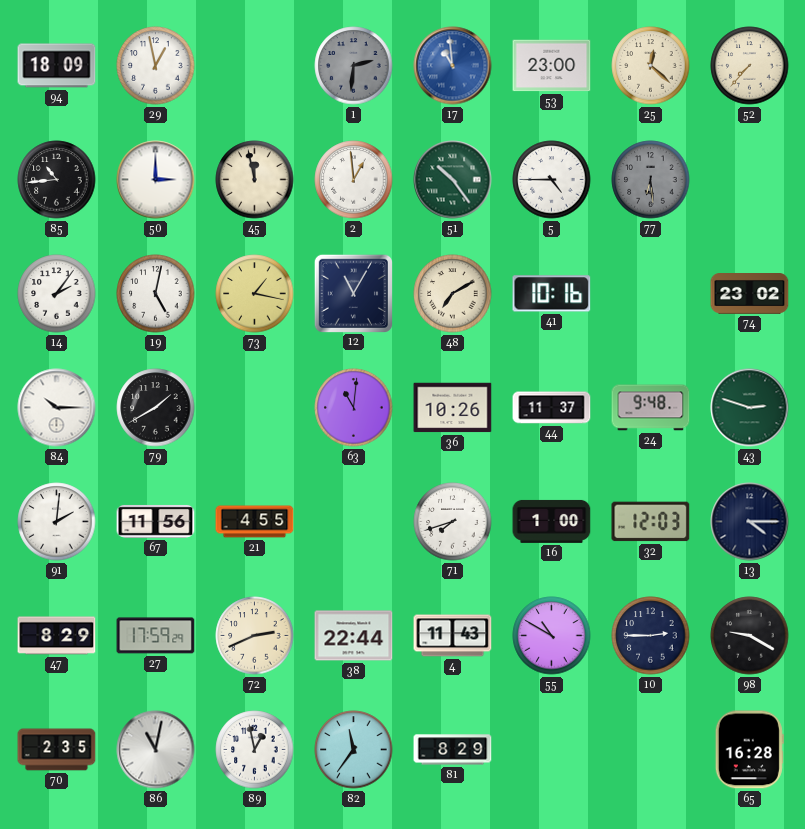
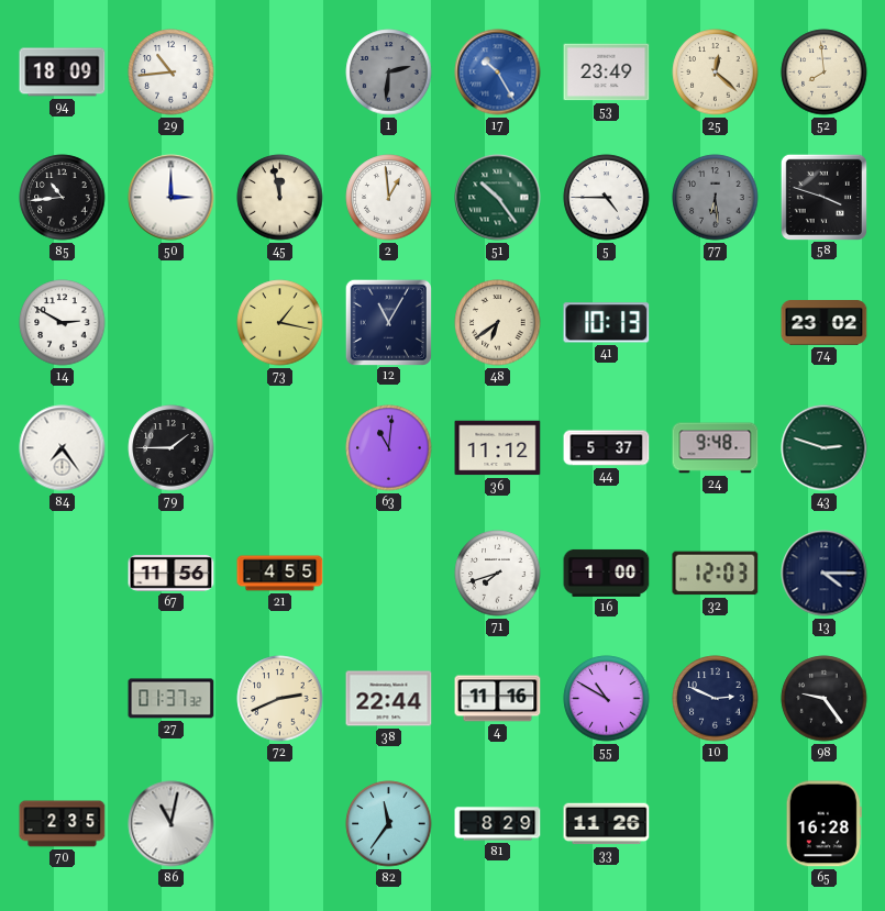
29: 12:58 -> 10:44
17: 10:59 -> 10:25
53: 23:00 -> 23:49
52: 7:37 -> 7:59
58: none -> 3:48
14: 2:06 -> 2:50
19: 5:02 -> none
48: 7:10 -> 6:39
41: 10:16 -> 10:13
84: 10:15 -> 7:24
79: 1:40 -> 1:45
36: 10:26 -> 11:12
44: 11:37 -> 5:37
91: 2:01 -> none
47: 8:29 -> none
27: 17:59 -> 01:37
4: 11:43 -> 11:16
10: 2:45 -> 2:49
98: 9:20 -> 9:24
89: 12:58 -> none
33: none -> 11:26
